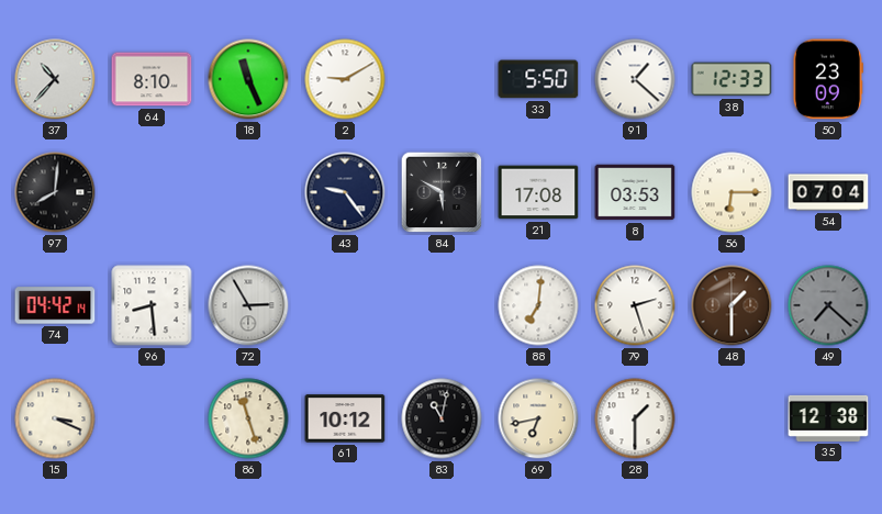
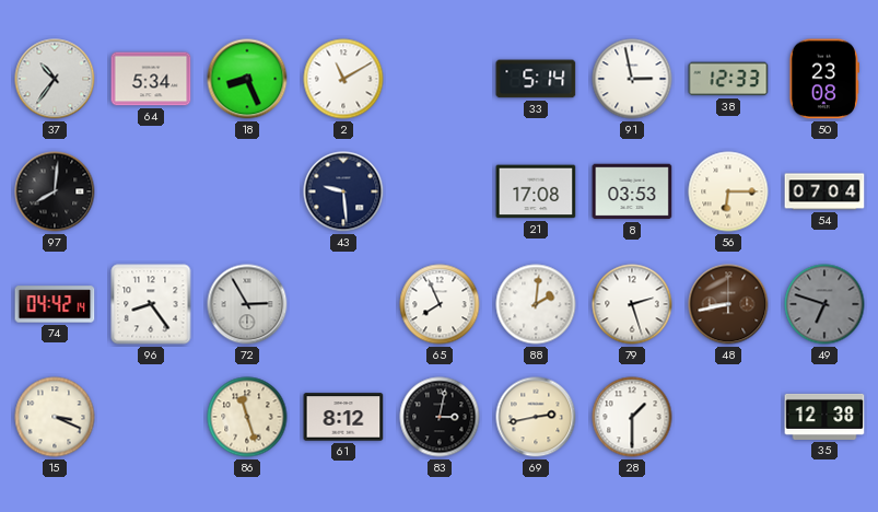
37: 10:37 -> 10:36
64: 8:10 -> 5:34
18: 11:26 -> 8:26
2: 9:10 -> 11:10
33: 5:50 -> 5:14
91: 1:22 -> 2:58
50: 23:09 -> 23:08
43: 9:24 -> 9:29
84: 5:50 -> none
96: 8:29 -> 8:24
65: none -> 7:56
88: 7:01 -> 2:01
48: 1:30 -> 8:43
49: 7:22 -> 6:48
61: 10:12 -> 8:12
83: 11:02 -> 3:02
69: 6:43 -> 2:43
